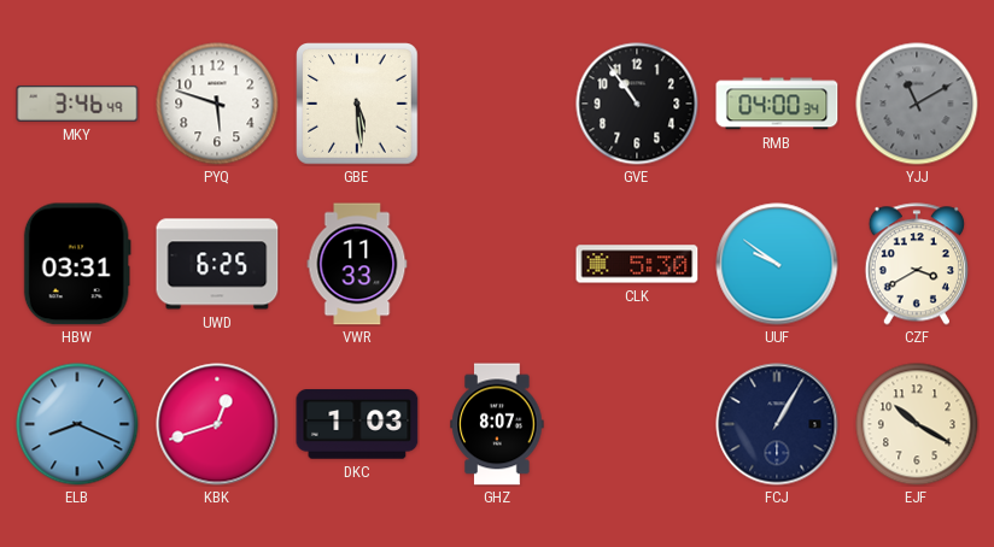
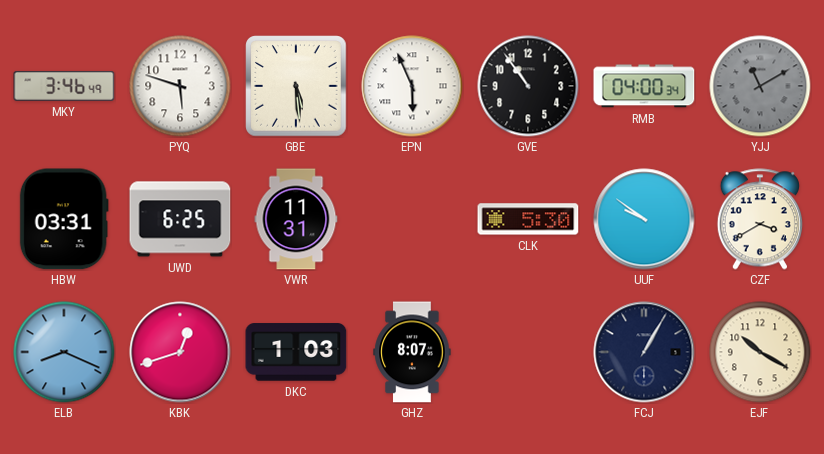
EPN: none -> 5:56
VWR: 11:33 -> 11:31
